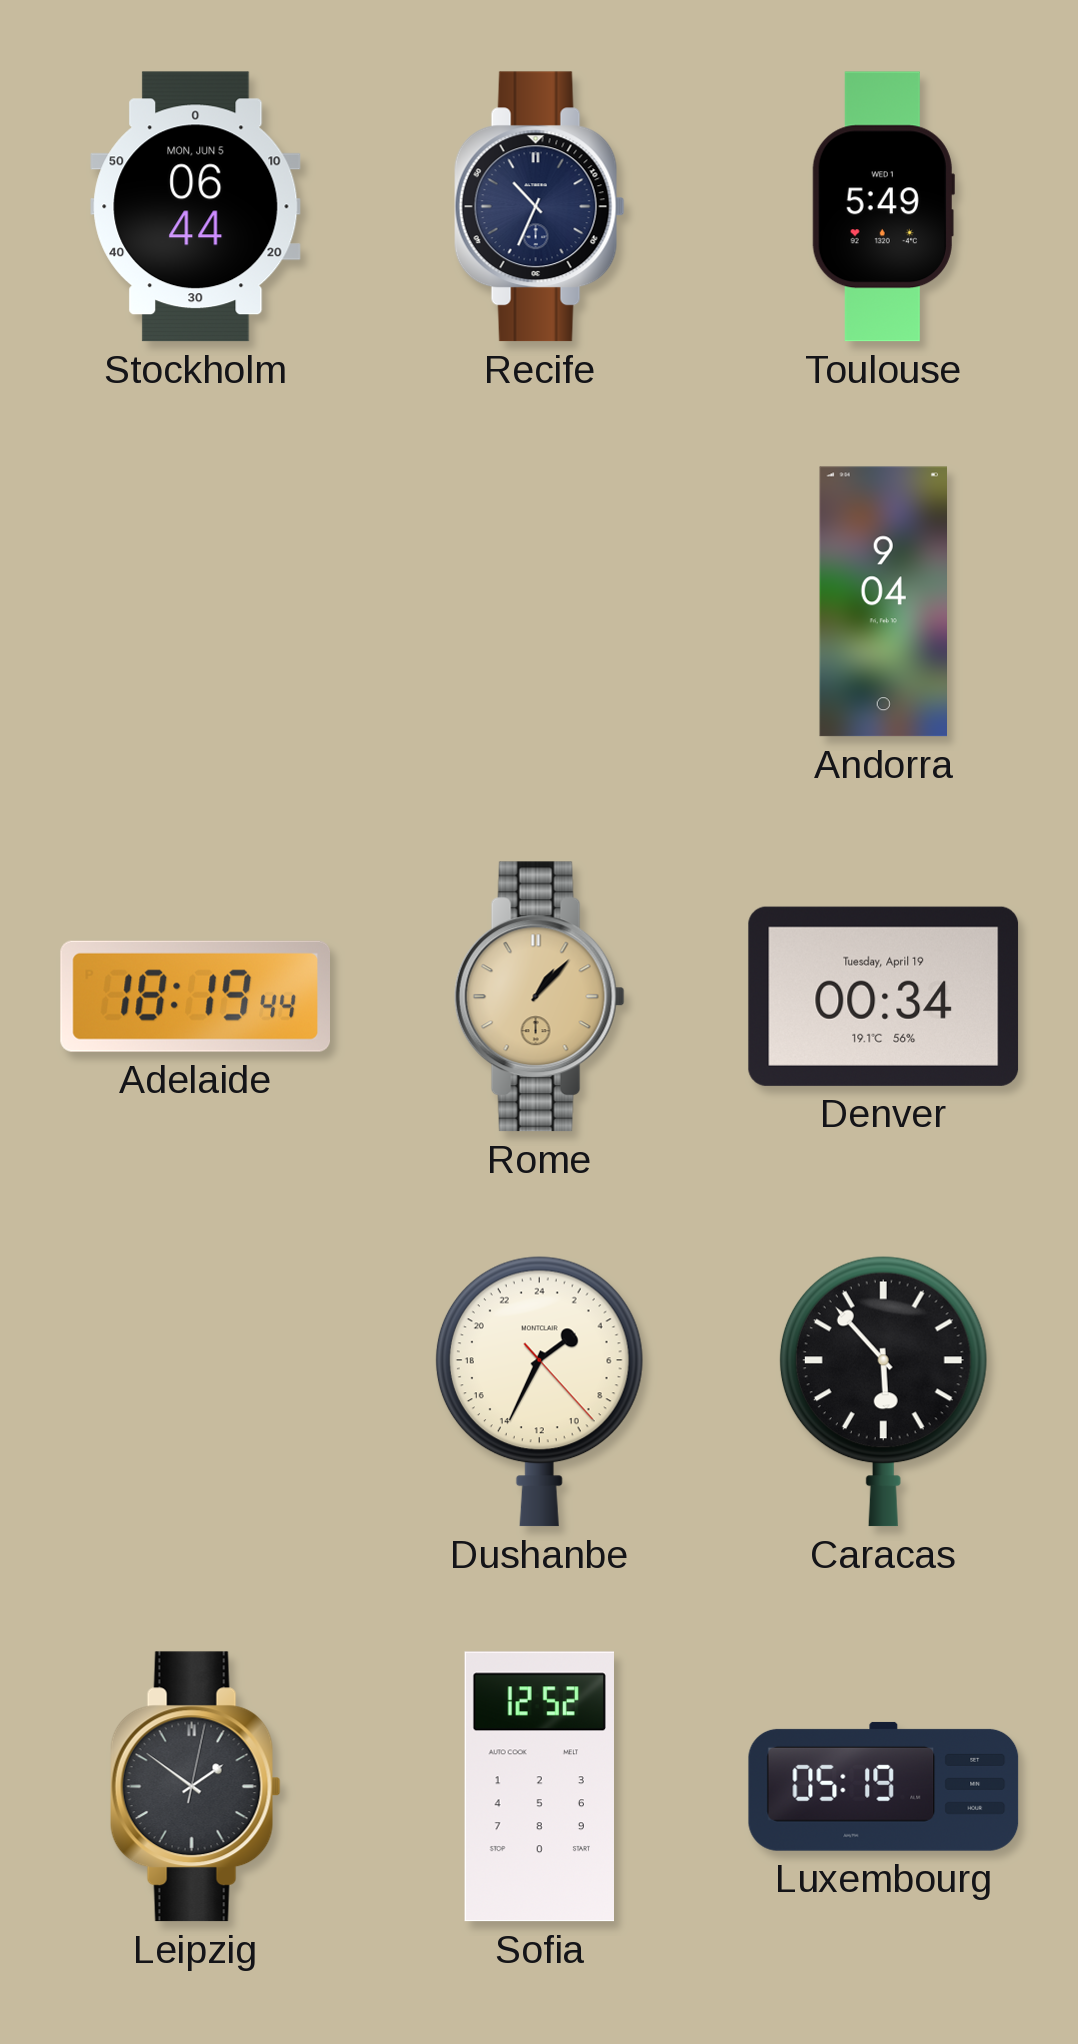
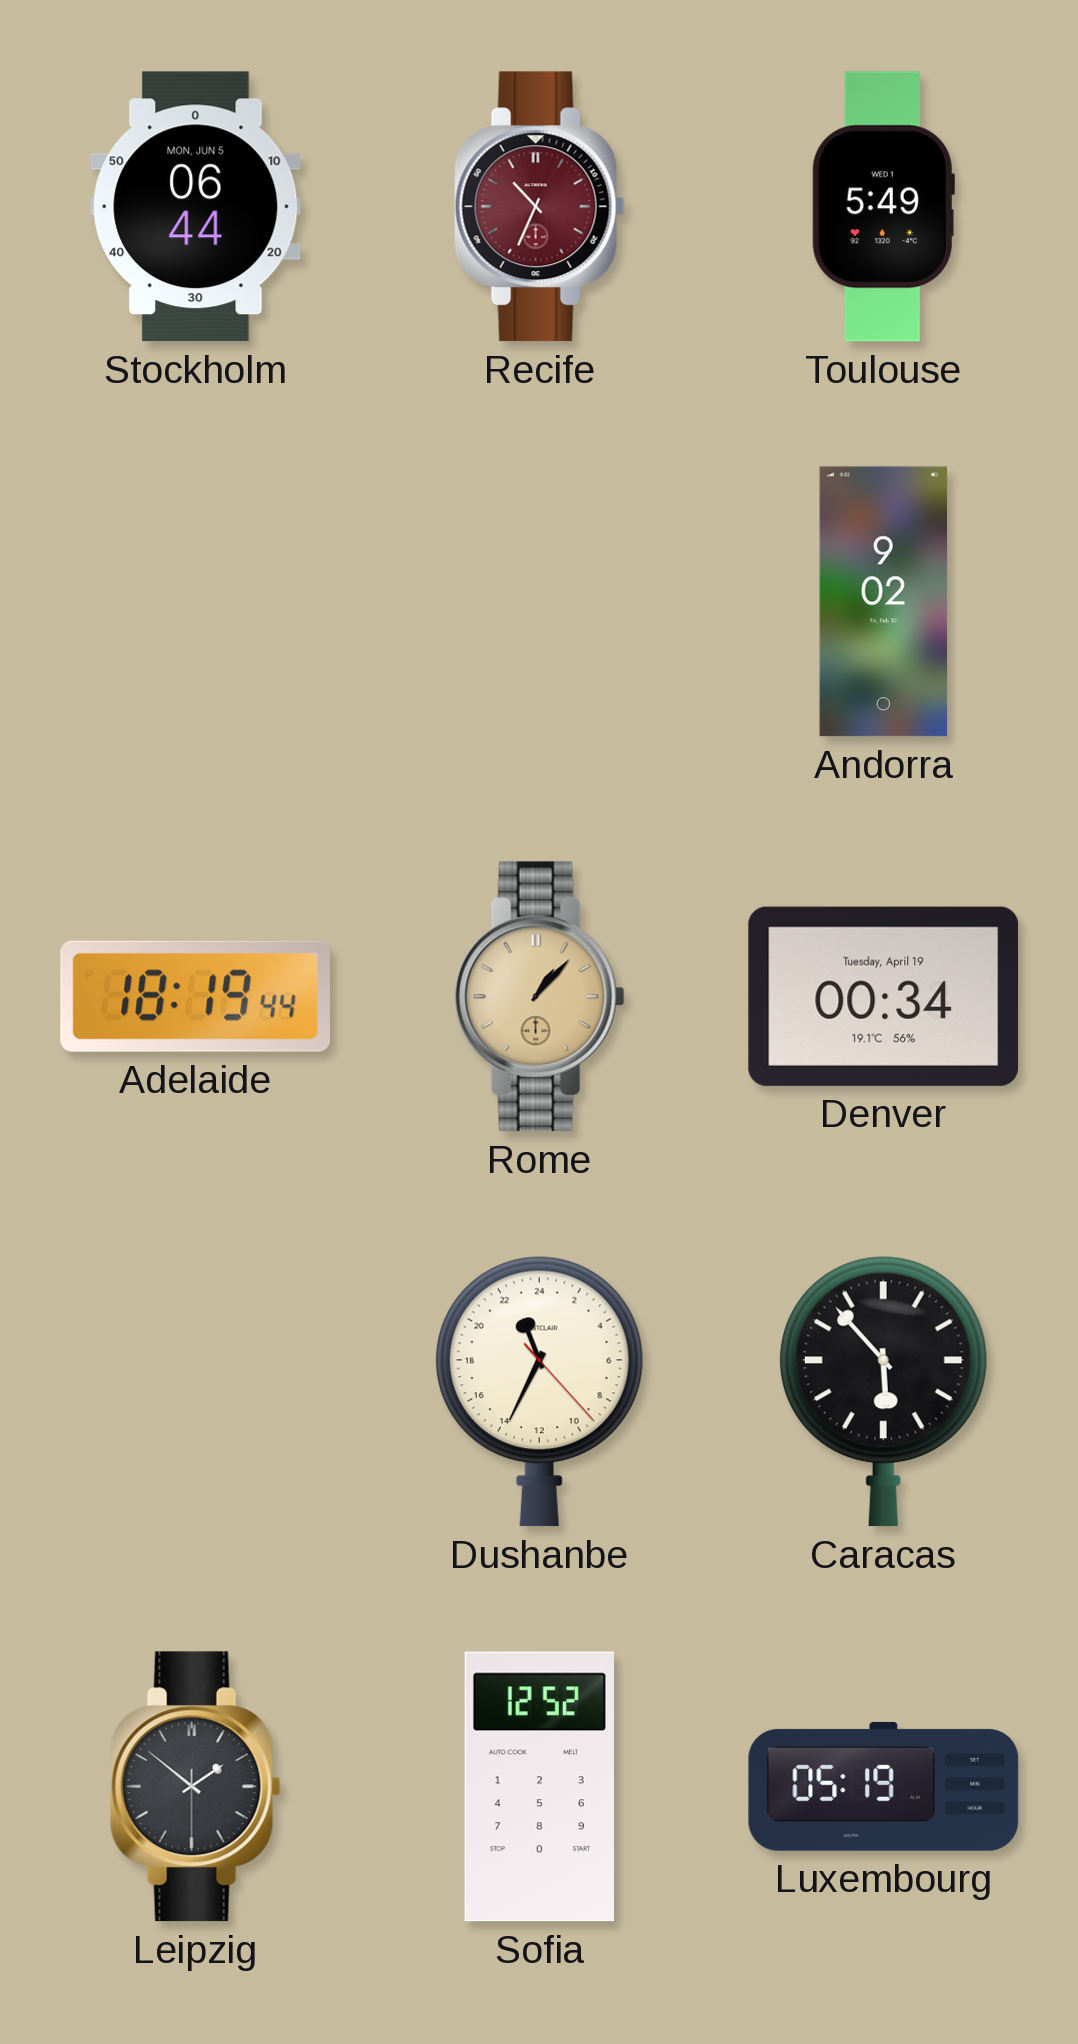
Recife dial: navy -> burgundy
Andorra: 9:04 -> 9:02
Dushanbe: 3:34 -> 22:34
Leipzig: 1:51:02 -> 1:51:30
